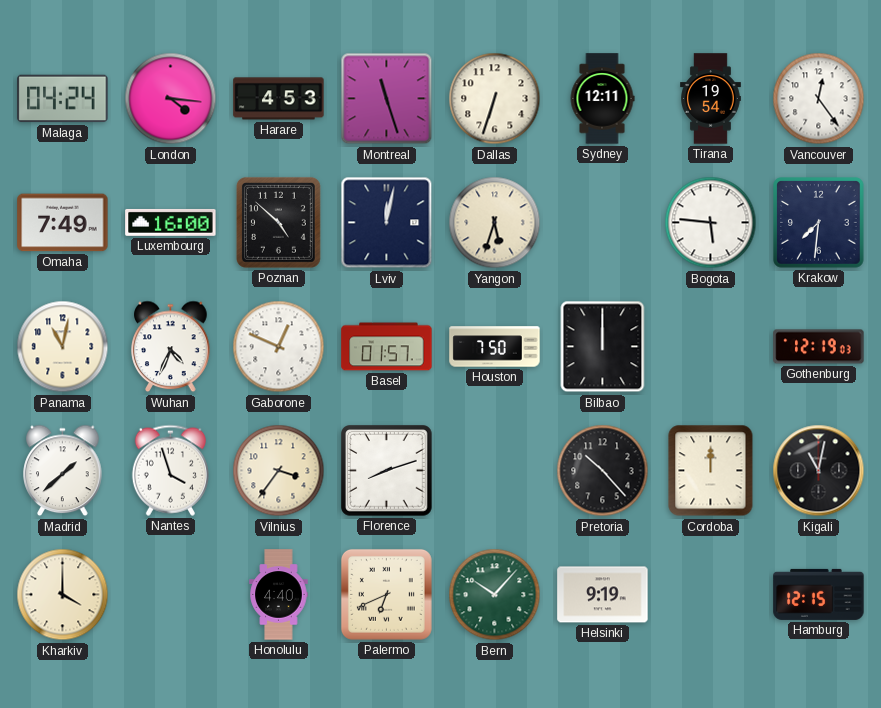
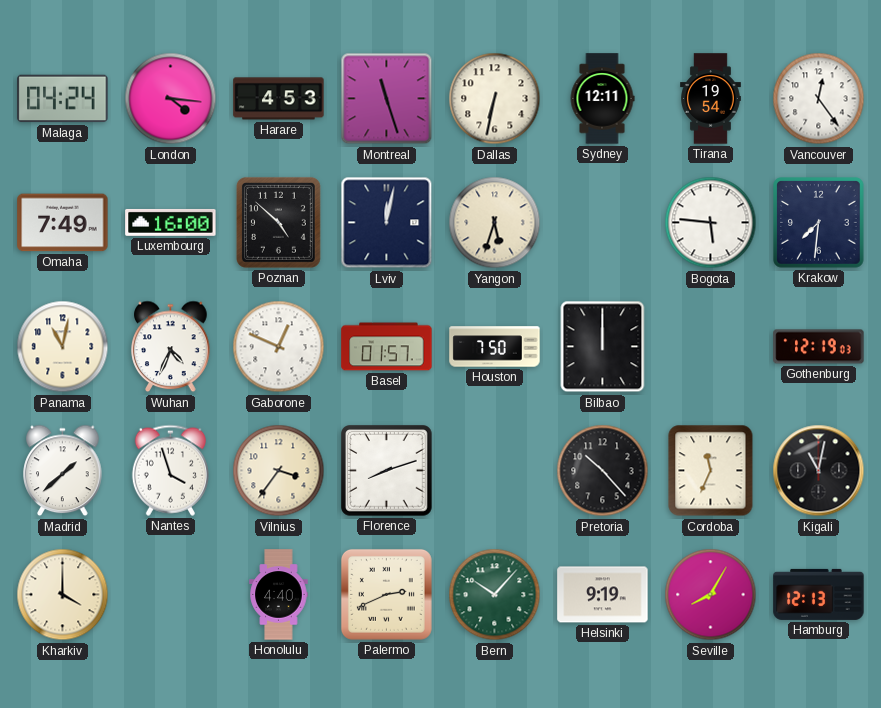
Dallas: 6:33 -> 6:32
Cordoba: 12:00 -> 11:34
Palermo: 6:41 -> 2:41
Seville: none -> 8:05
Hamburg: 12:15 -> 12:13
